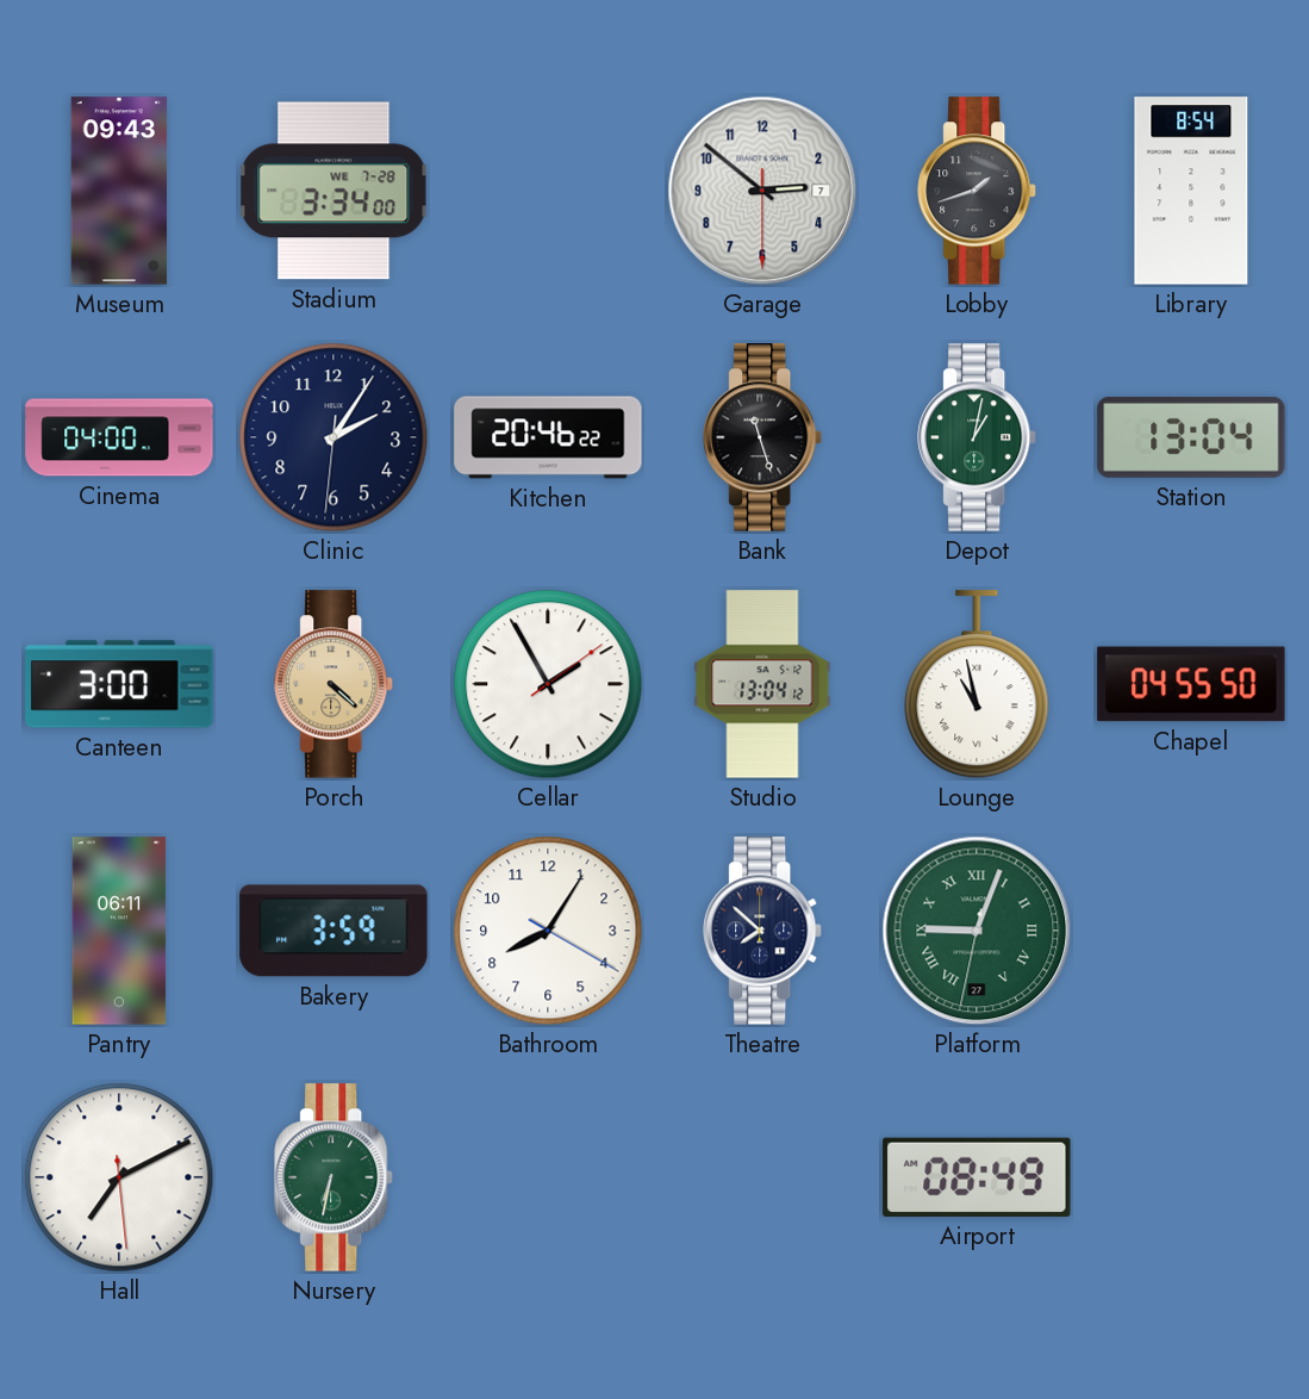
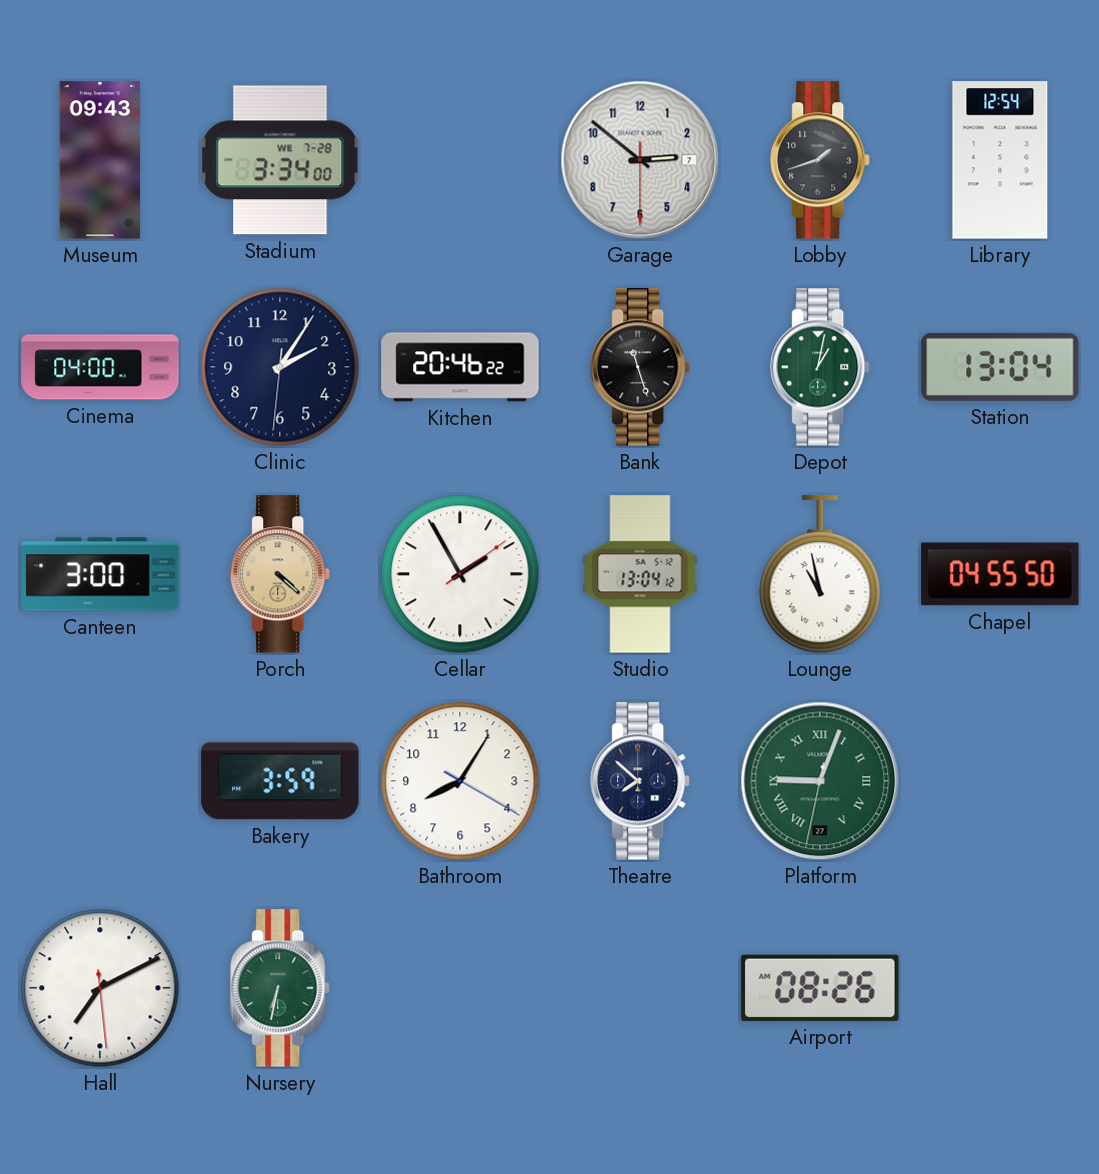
Library: 8:54 -> 12:54
Pantry: 06:11 -> none
Airport: 08:49 -> 08:26
